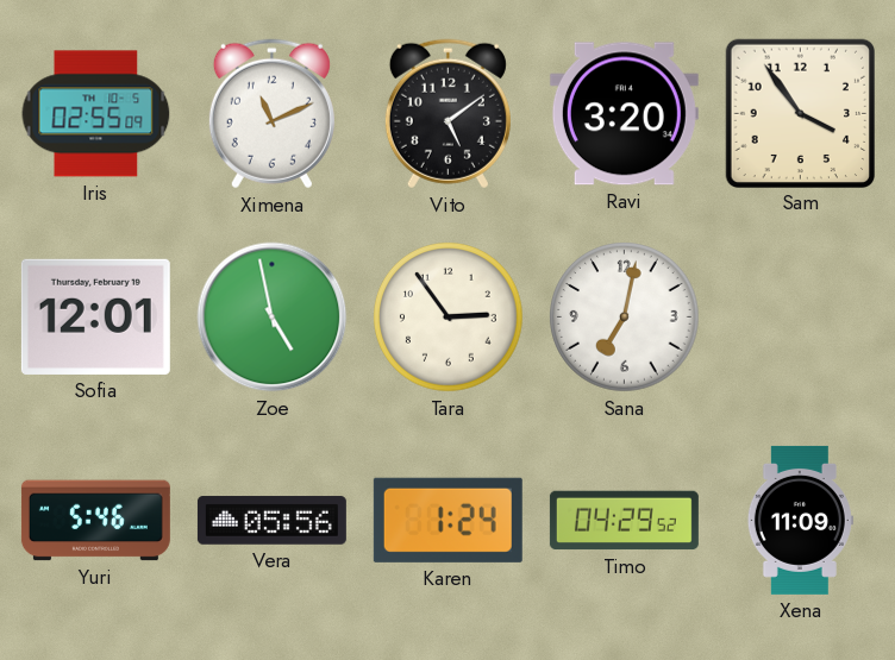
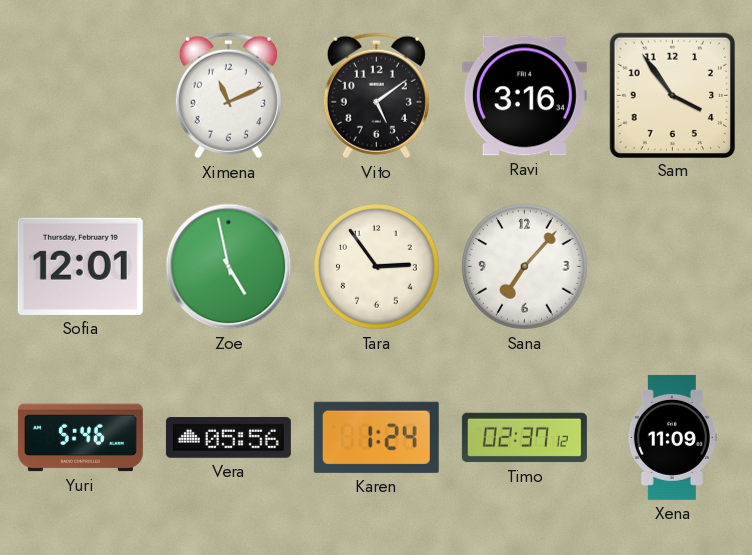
Iris: 02:55 -> none
Ravi: 3:20 -> 3:16
Sana: 7:02 -> 7:07
Timo: 04:29 -> 02:37
